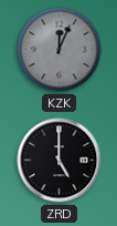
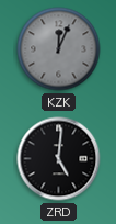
ZRD: 5:00 -> 5:01
